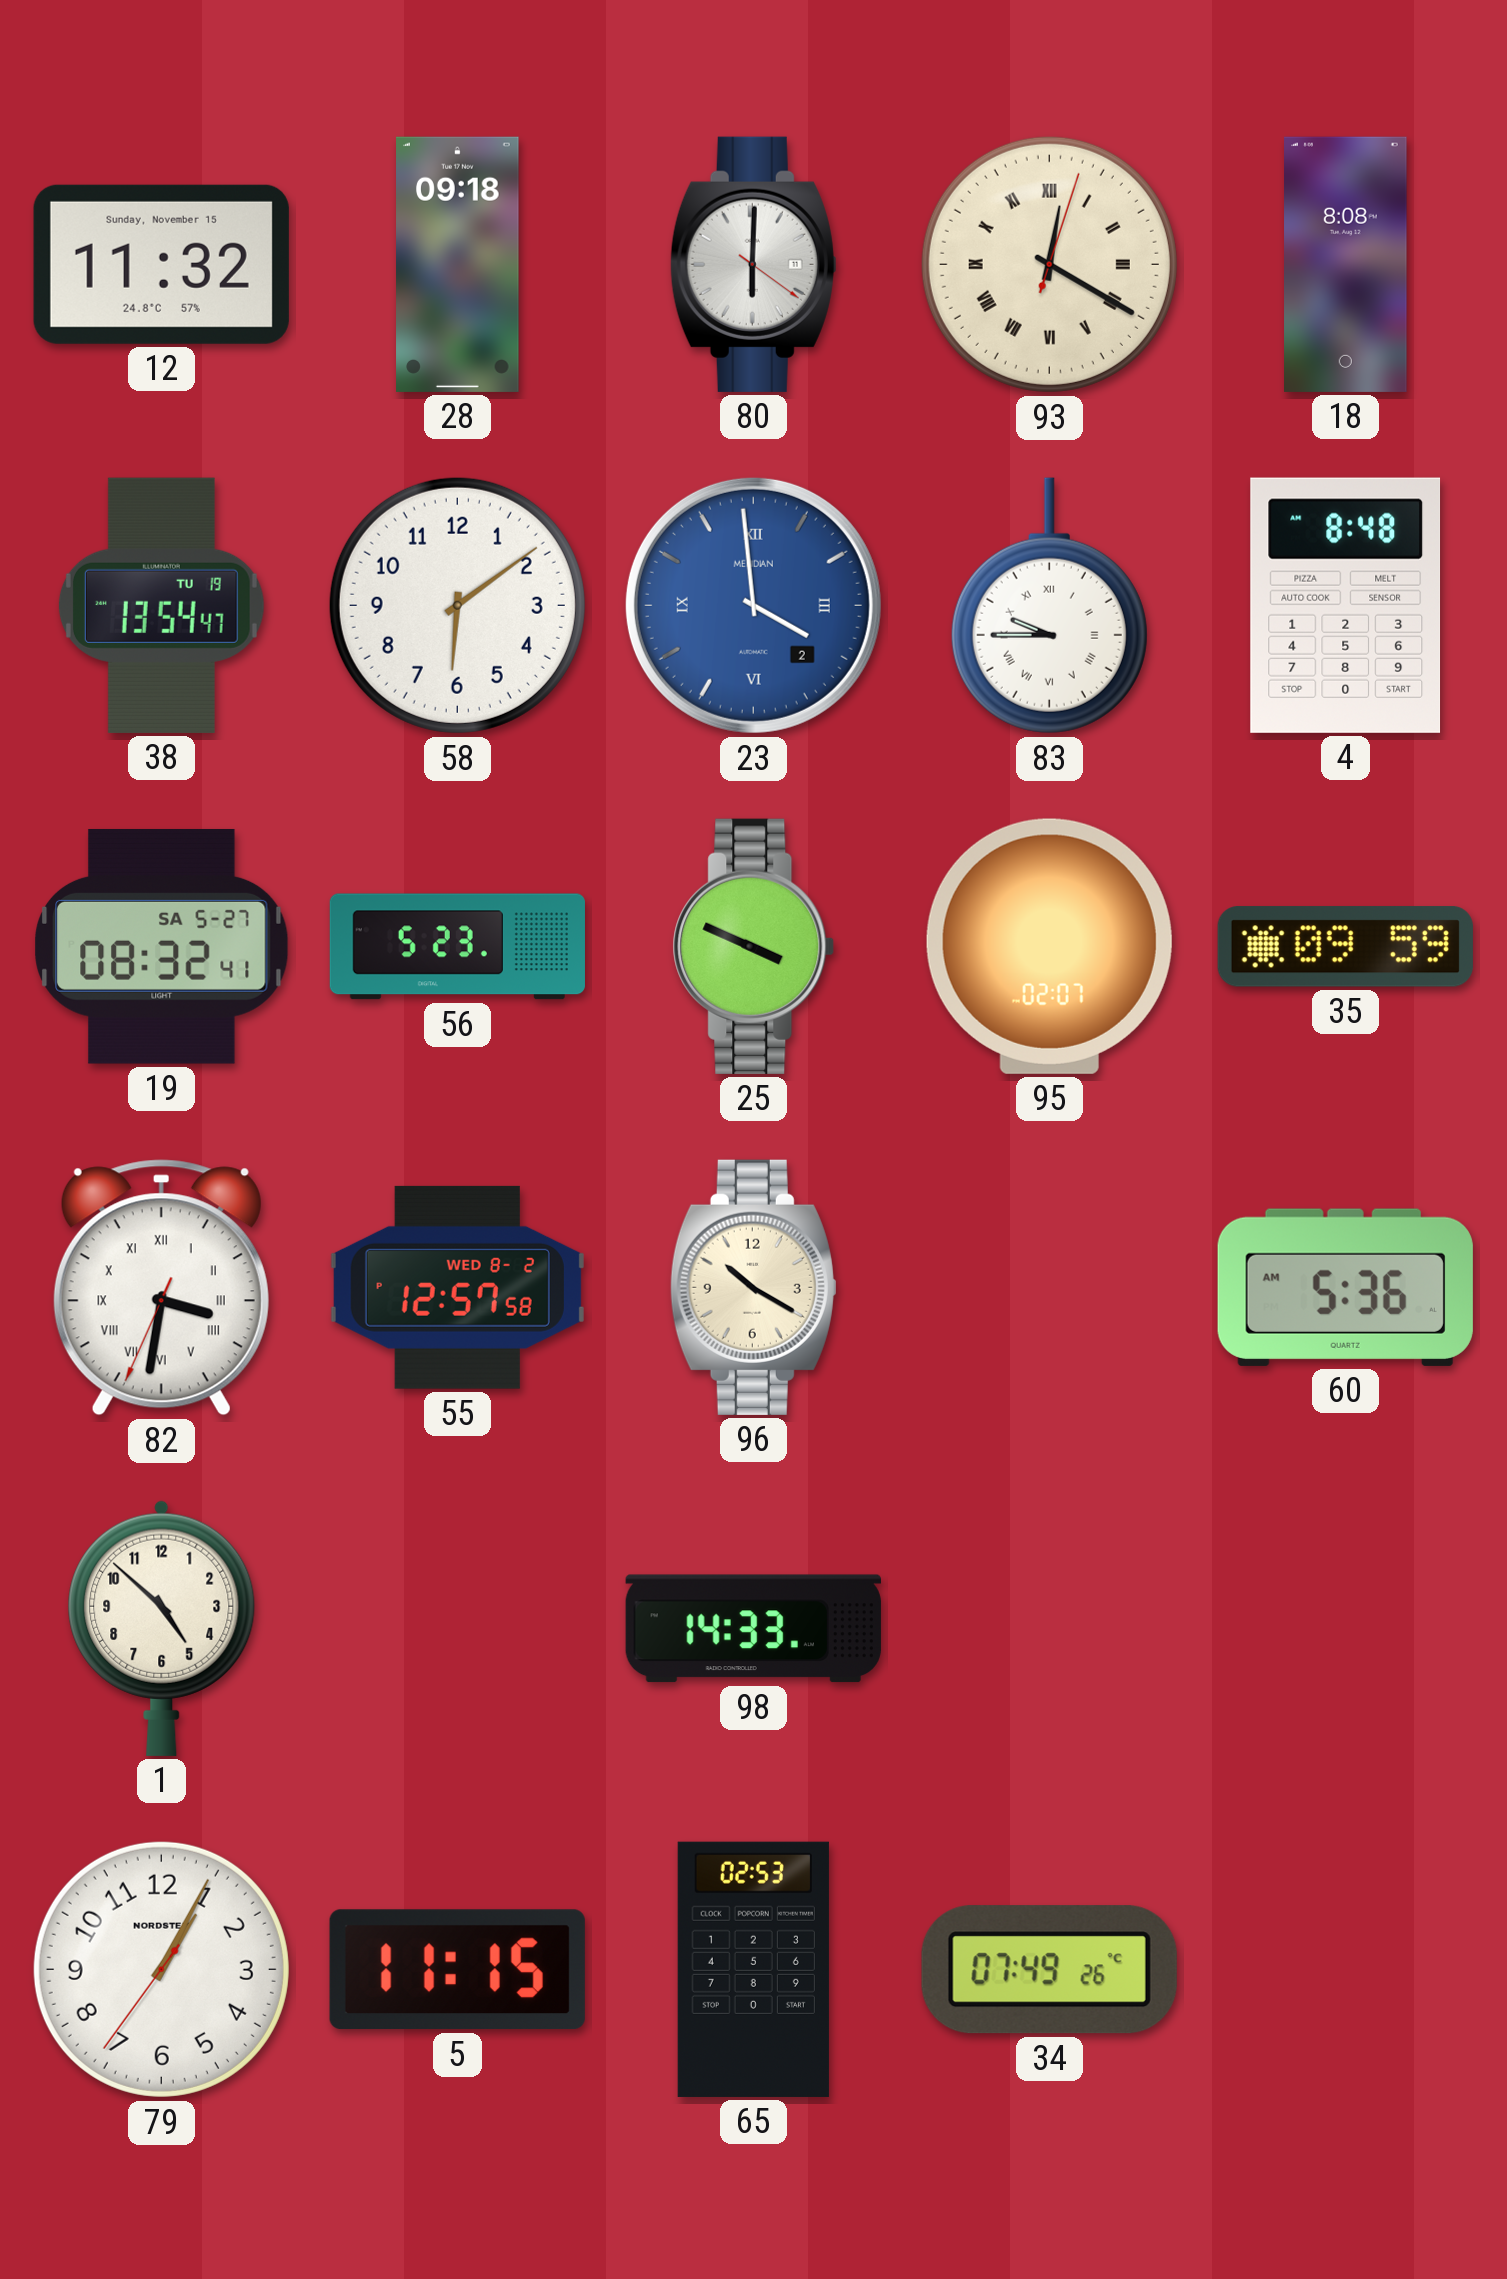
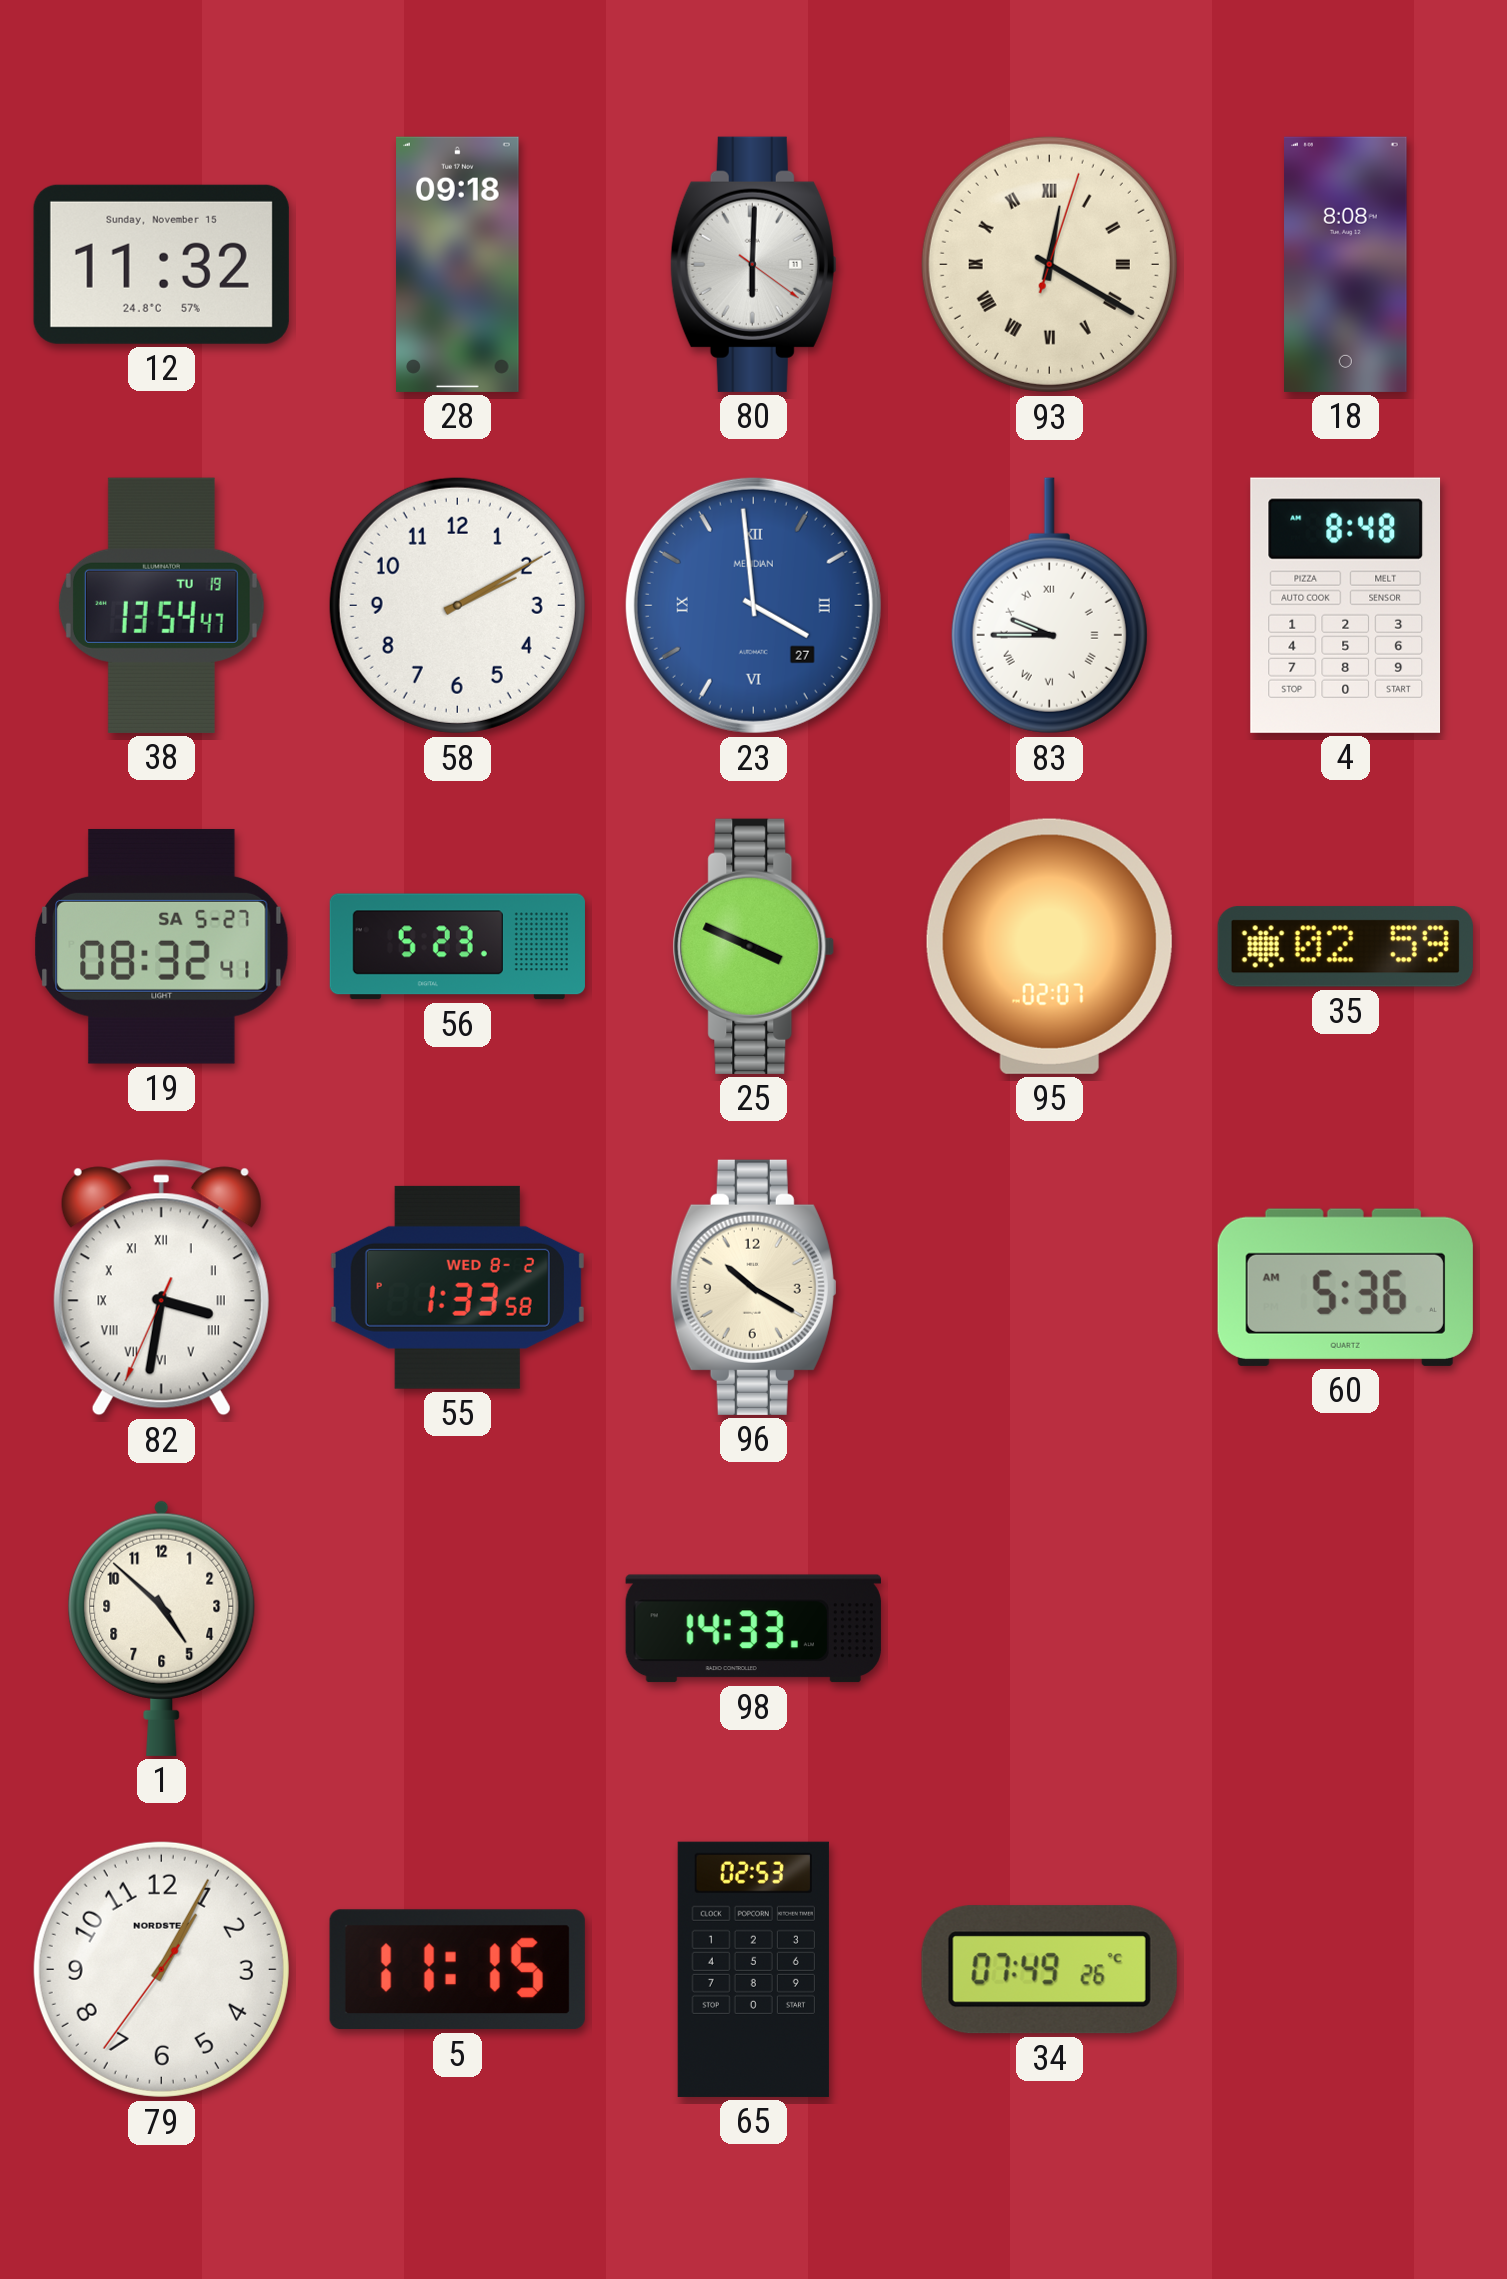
58: 6:09 -> 2:10
23 date: 2 -> 27
35: 09:59 -> 02:59
55: 12:57 -> 1:33
